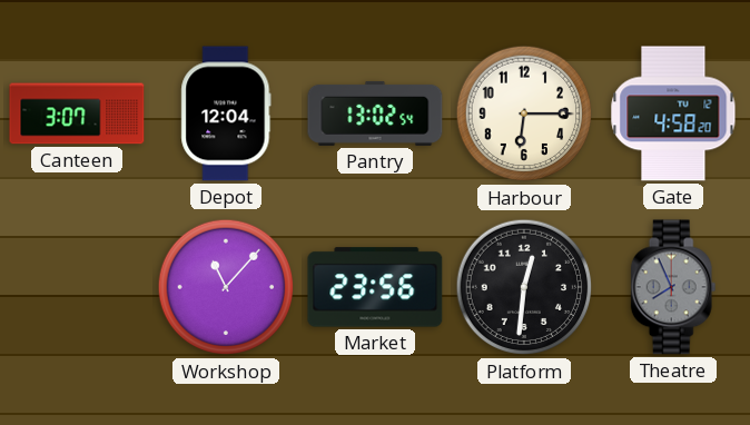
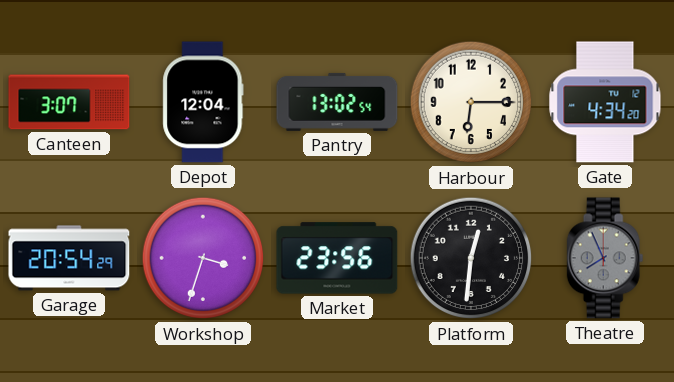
Gate: 4:58 -> 4:34
Garage: none -> 20:54
Workshop: 11:07 -> 3:33
